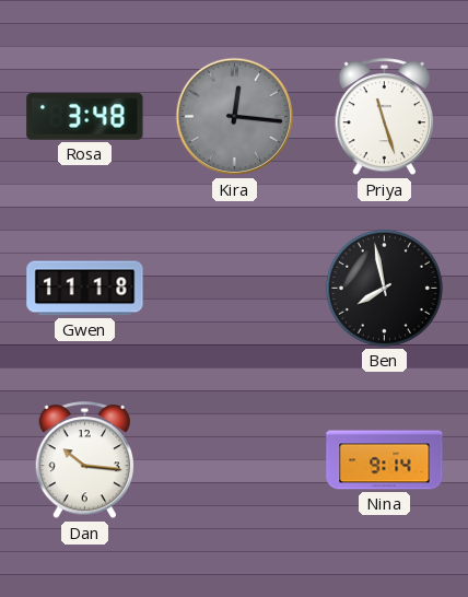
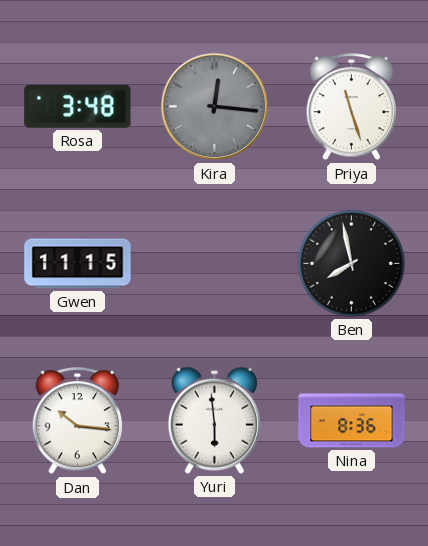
Gwen: 11:18 -> 11:15
Yuri: none -> 5:59
Nina: 9:14 -> 8:36
